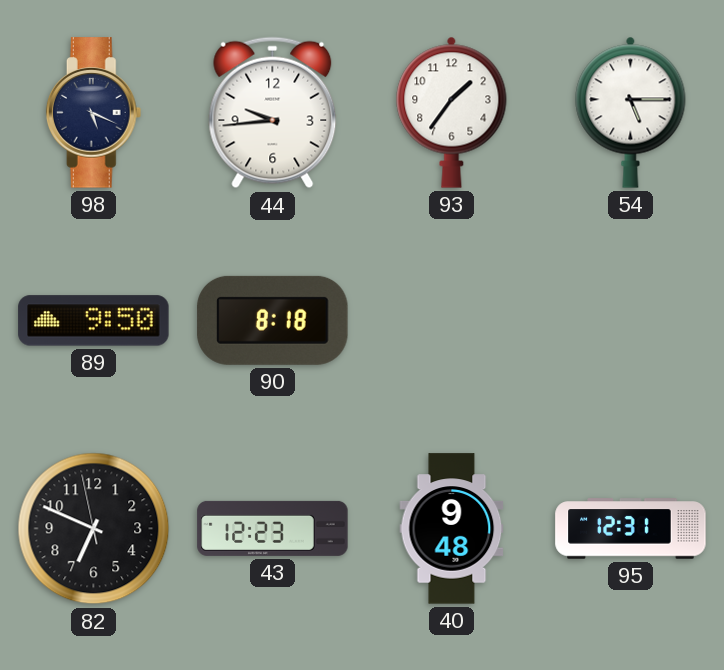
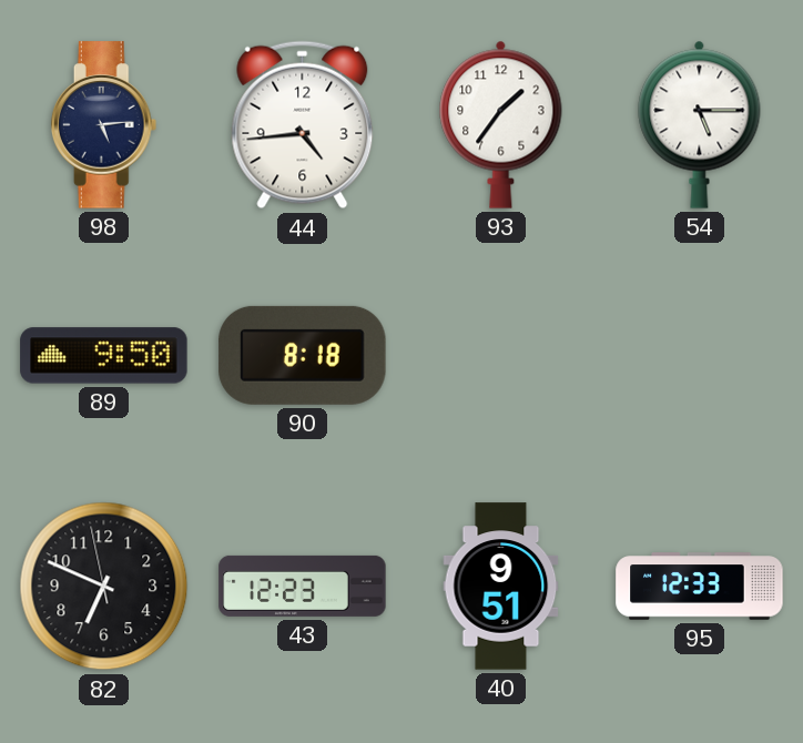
98: 5:19 -> 5:14
44: 9:44 -> 4:44
40: 9:48 -> 9:51
95: 12:31 -> 12:33
